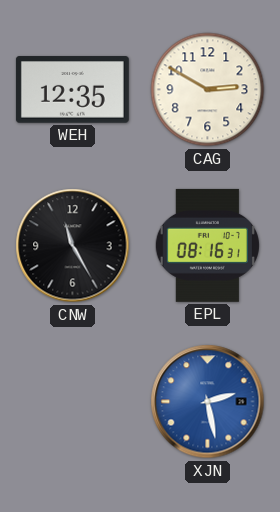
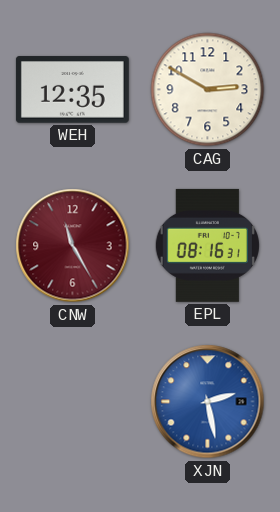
CNW dial: black -> burgundy
